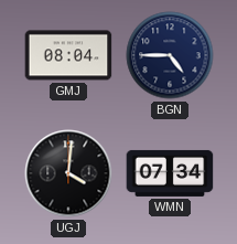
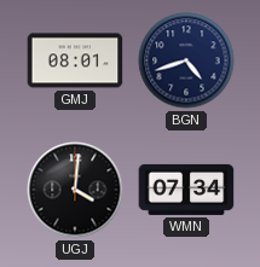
GMJ: 08:04 -> 08:01
BGN: 4:45 -> 4:42
